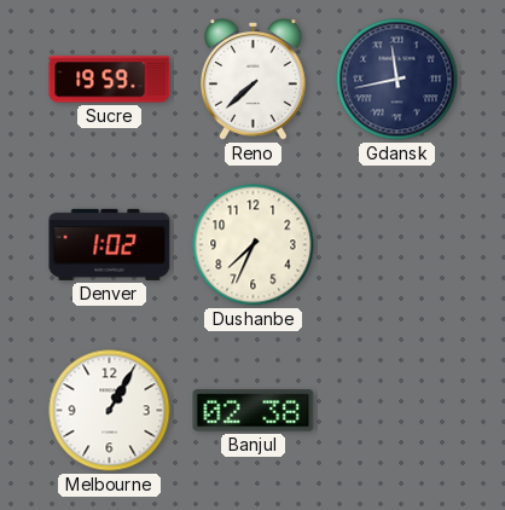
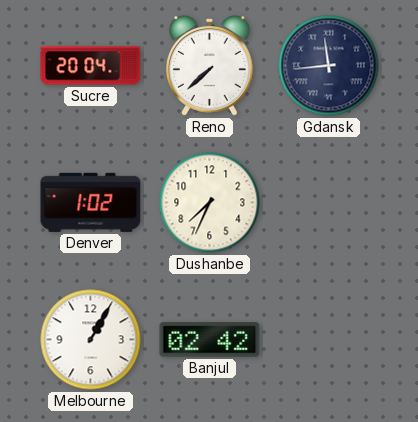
Sucre: 19:59 -> 20:04
Gdansk: 11:43 -> 11:44
Banjul: 02:38 -> 02:42
